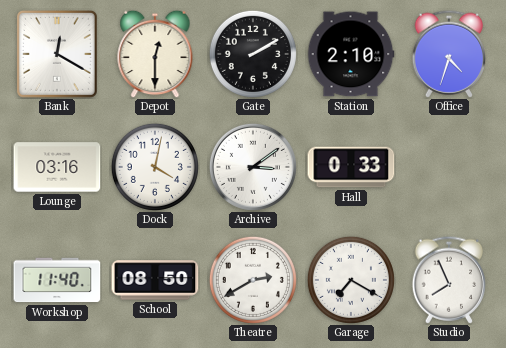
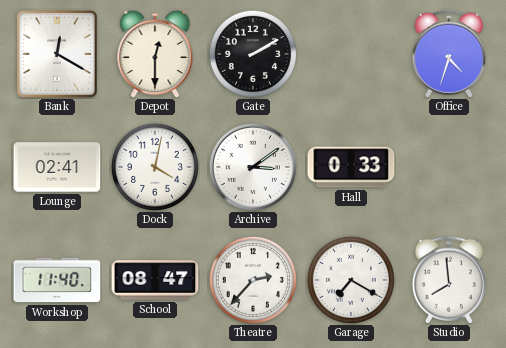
Station: 2:10 -> none
Lounge: 03:16 -> 02:41
School: 08:50 -> 08:47
Theatre: 2:40 -> 2:37
Studio: 7:56 -> 7:59
